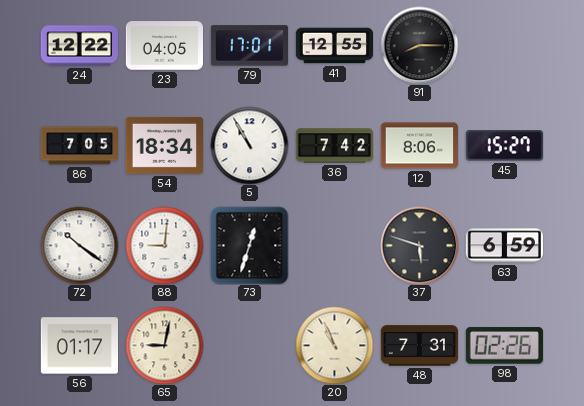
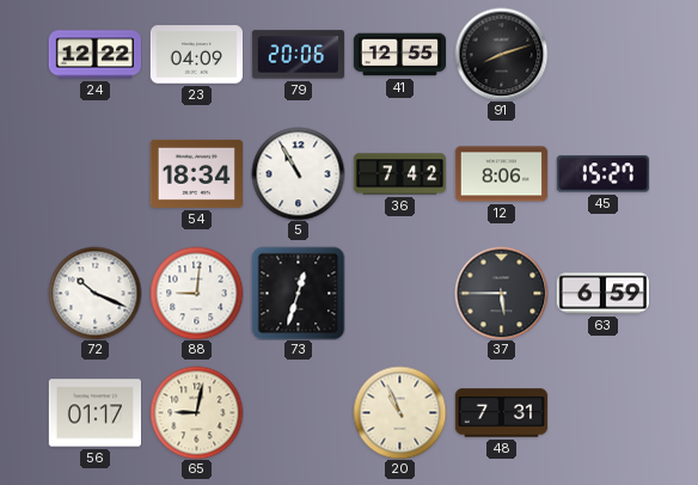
23: 04:05 -> 04:09
79: 17:01 -> 20:06
91: 8:15 -> 8:12
86: 7:05 -> none
72: 10:21 -> 10:19
37: 5:48 -> 5:45
98: 02:26 -> none
